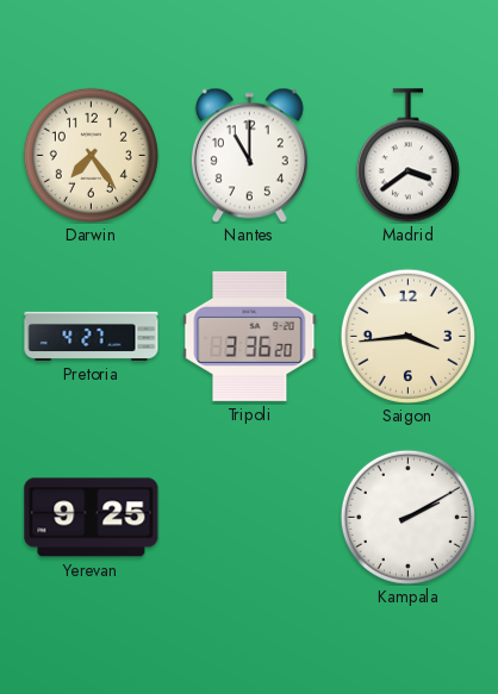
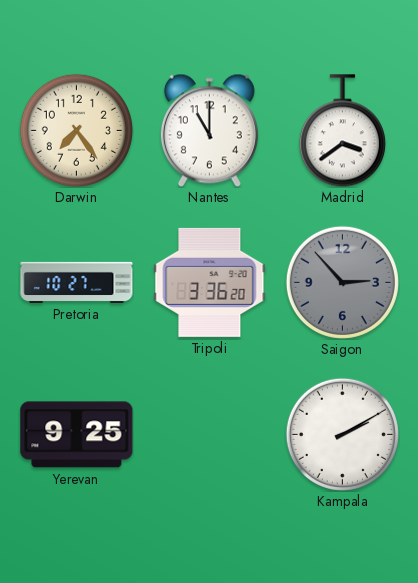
Pretoria: 4:27 -> 10:27
Saigon: 3:44 -> 2:53
Saigon dial: cream -> grey
